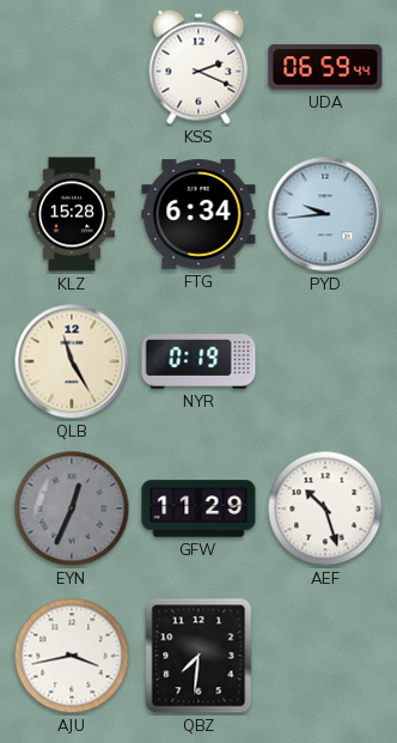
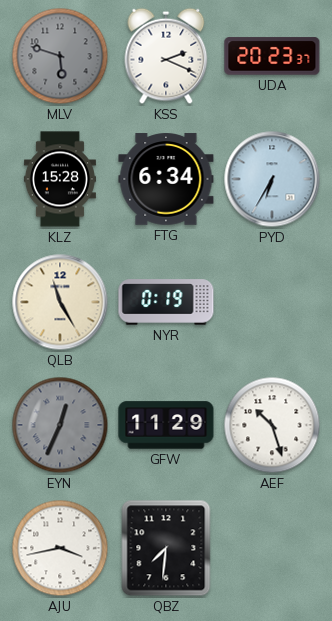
MLV: none -> 5:48
UDA: 06:59 -> 20:23
PYD: 9:44 -> 6:35
